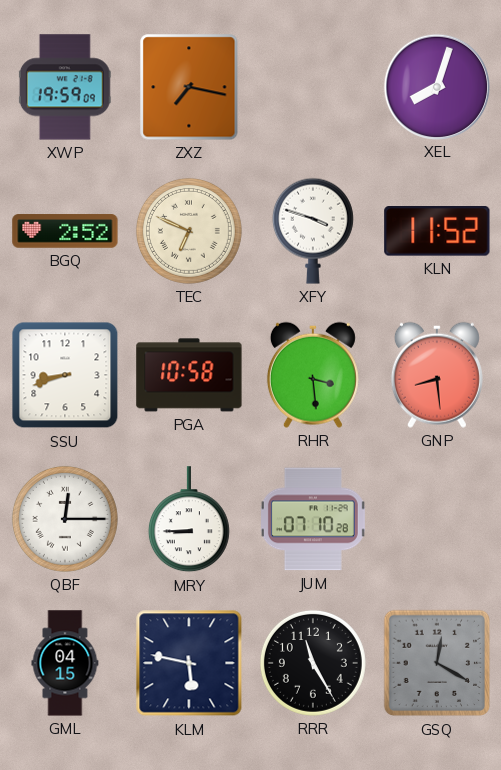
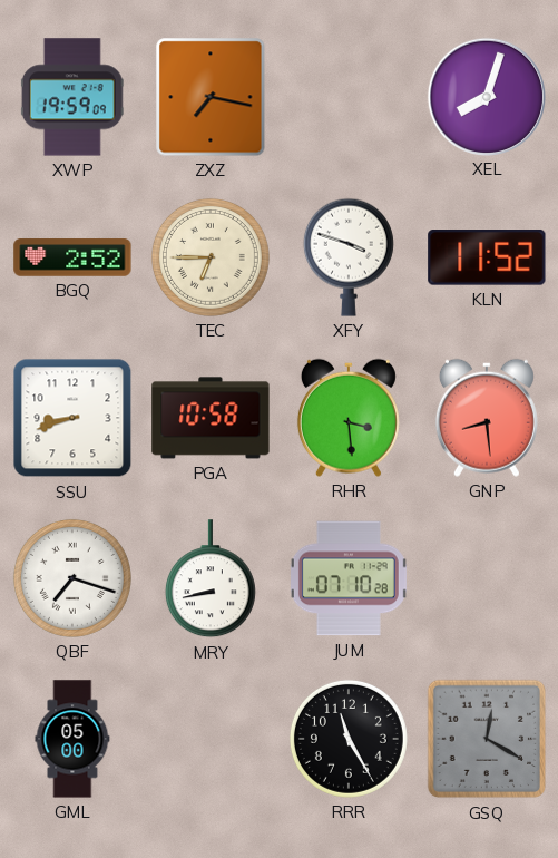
TEC: 6:49 -> 6:45
QBF: 12:15 -> 7:18
MRY: 8:45 -> 8:43
GML: 04:15 -> 05:00
KLM: 5:47 -> none
